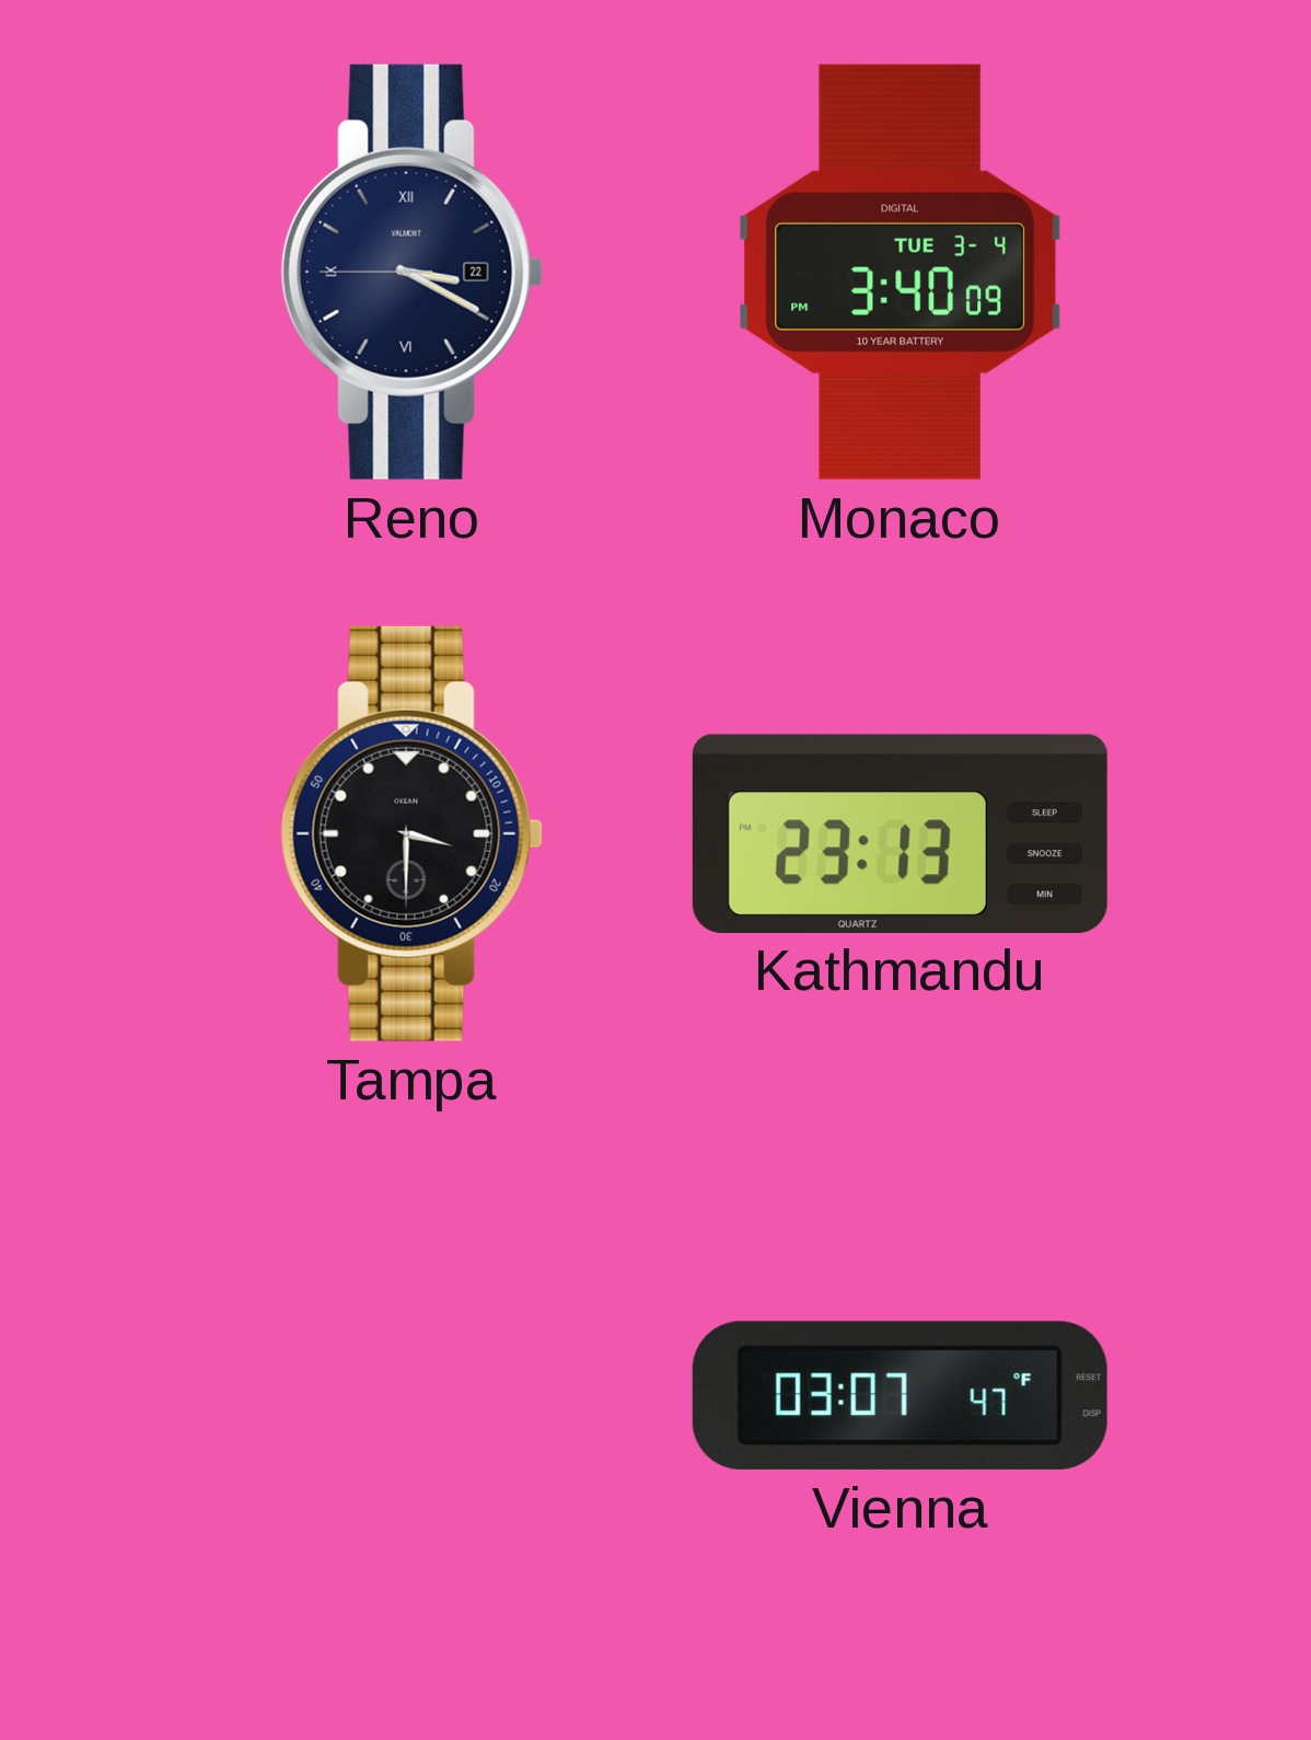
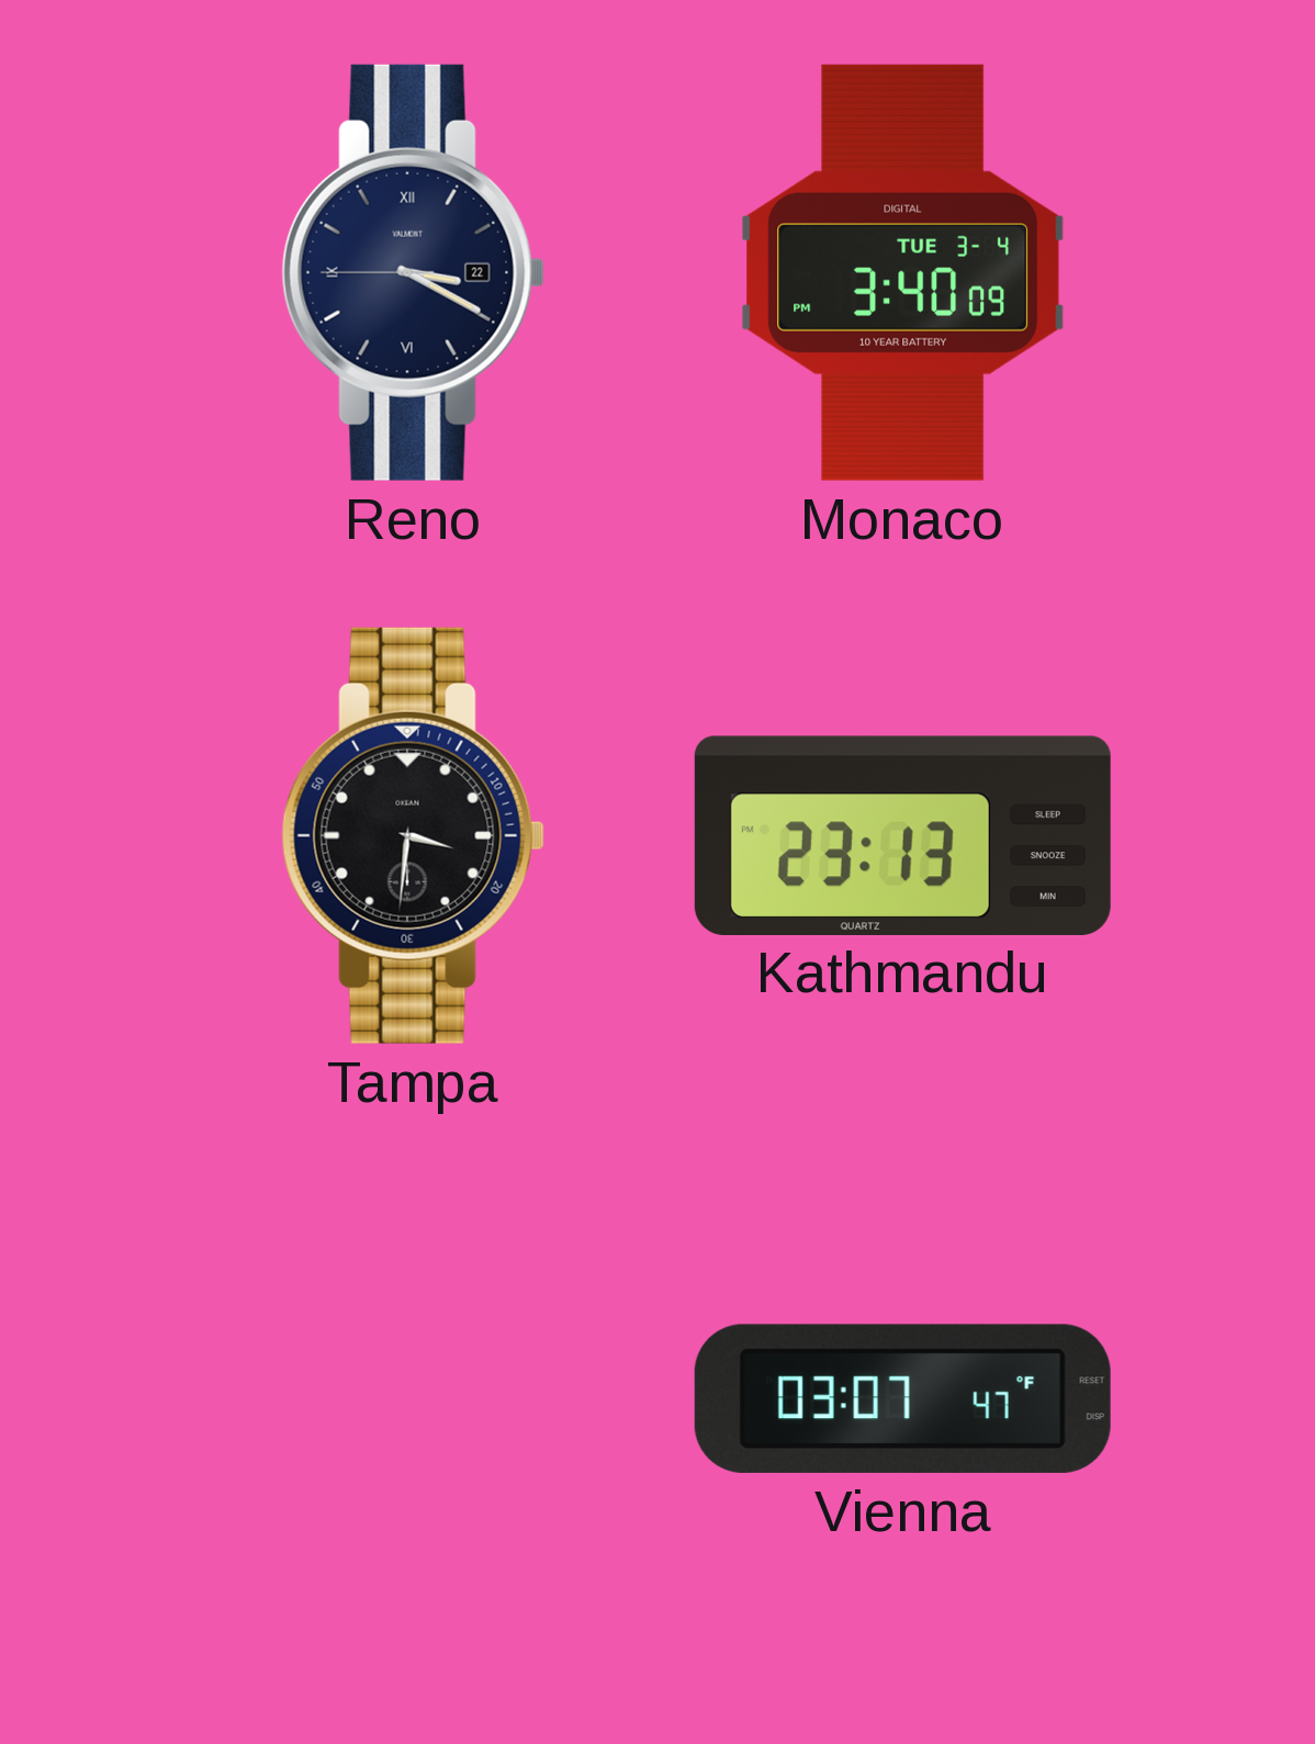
Tampa: 3:30 -> 3:31
